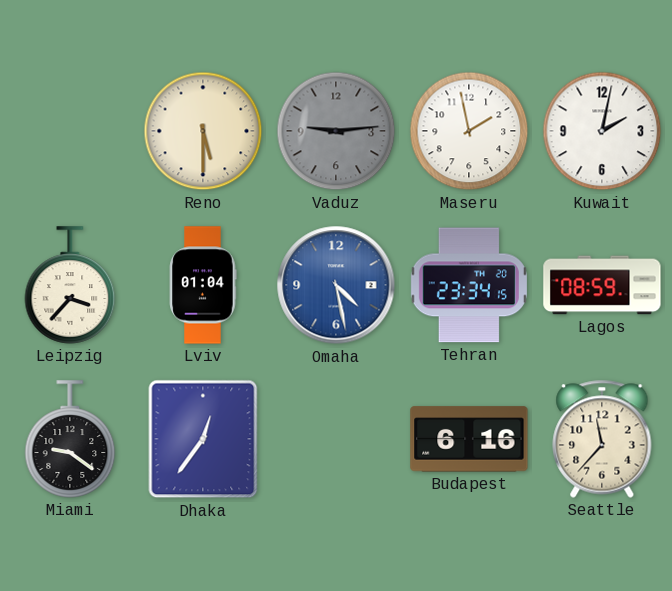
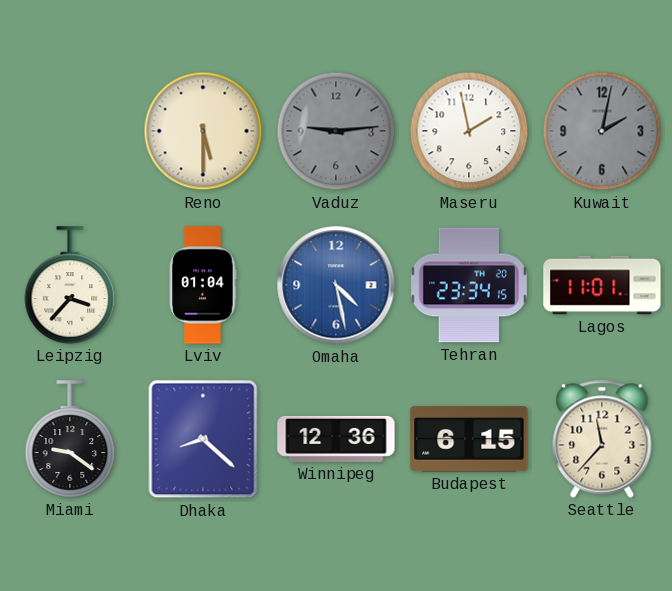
Kuwait dial: white -> grey
Lagos: 08:59 -> 11:01
Dhaka: 12:36 -> 8:22
Winnipeg: none -> 12:36
Budapest: 6:16 -> 6:15
